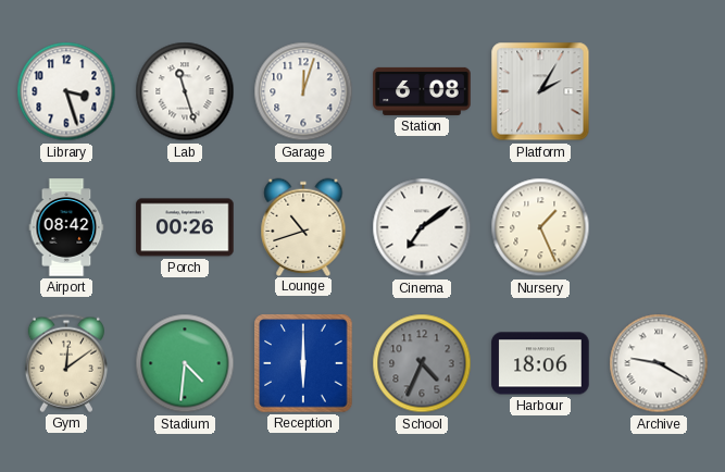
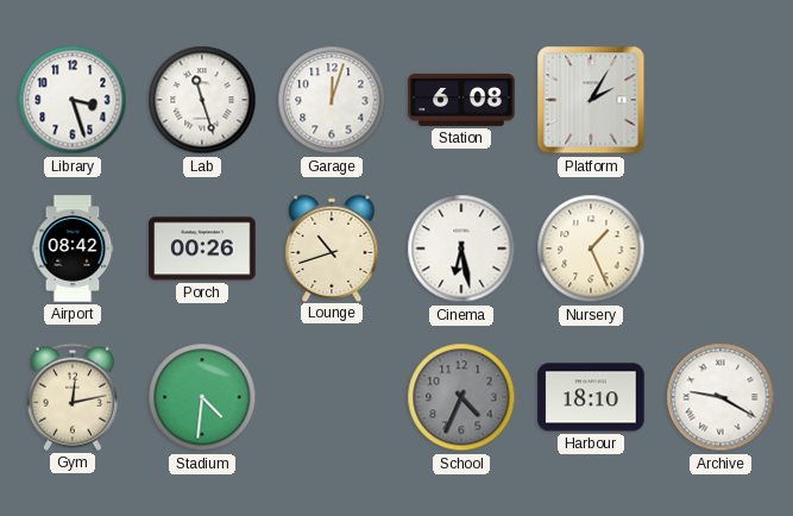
Cinema: 7:09 -> 6:28
Gym: 12:09 -> 12:13
Reception: 6:00 -> none
Harbour: 18:06 -> 18:10
